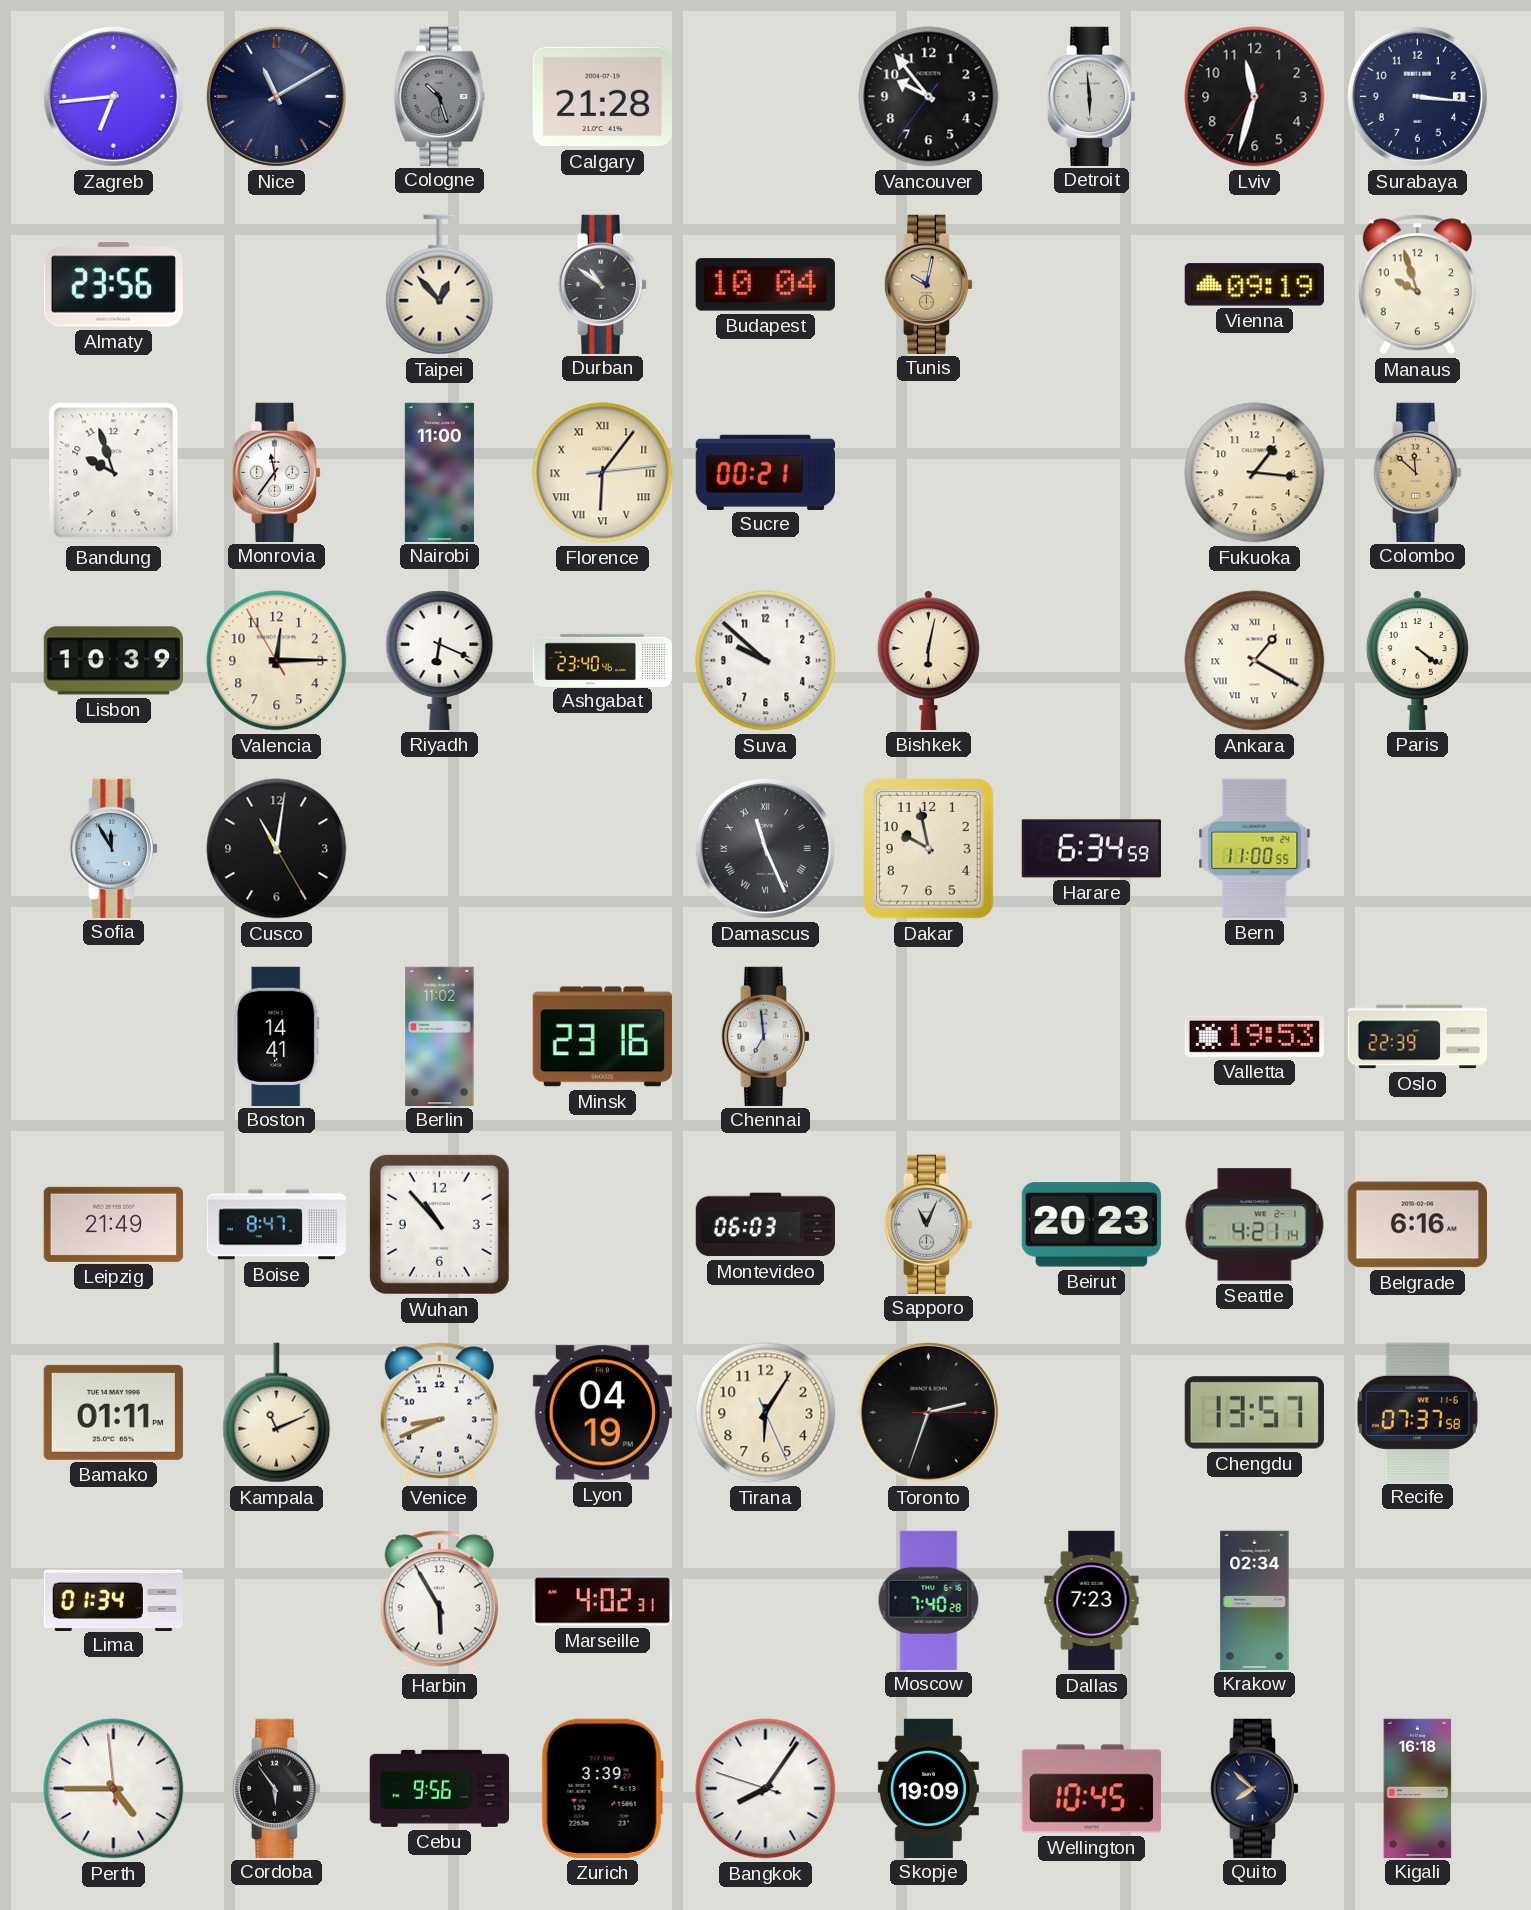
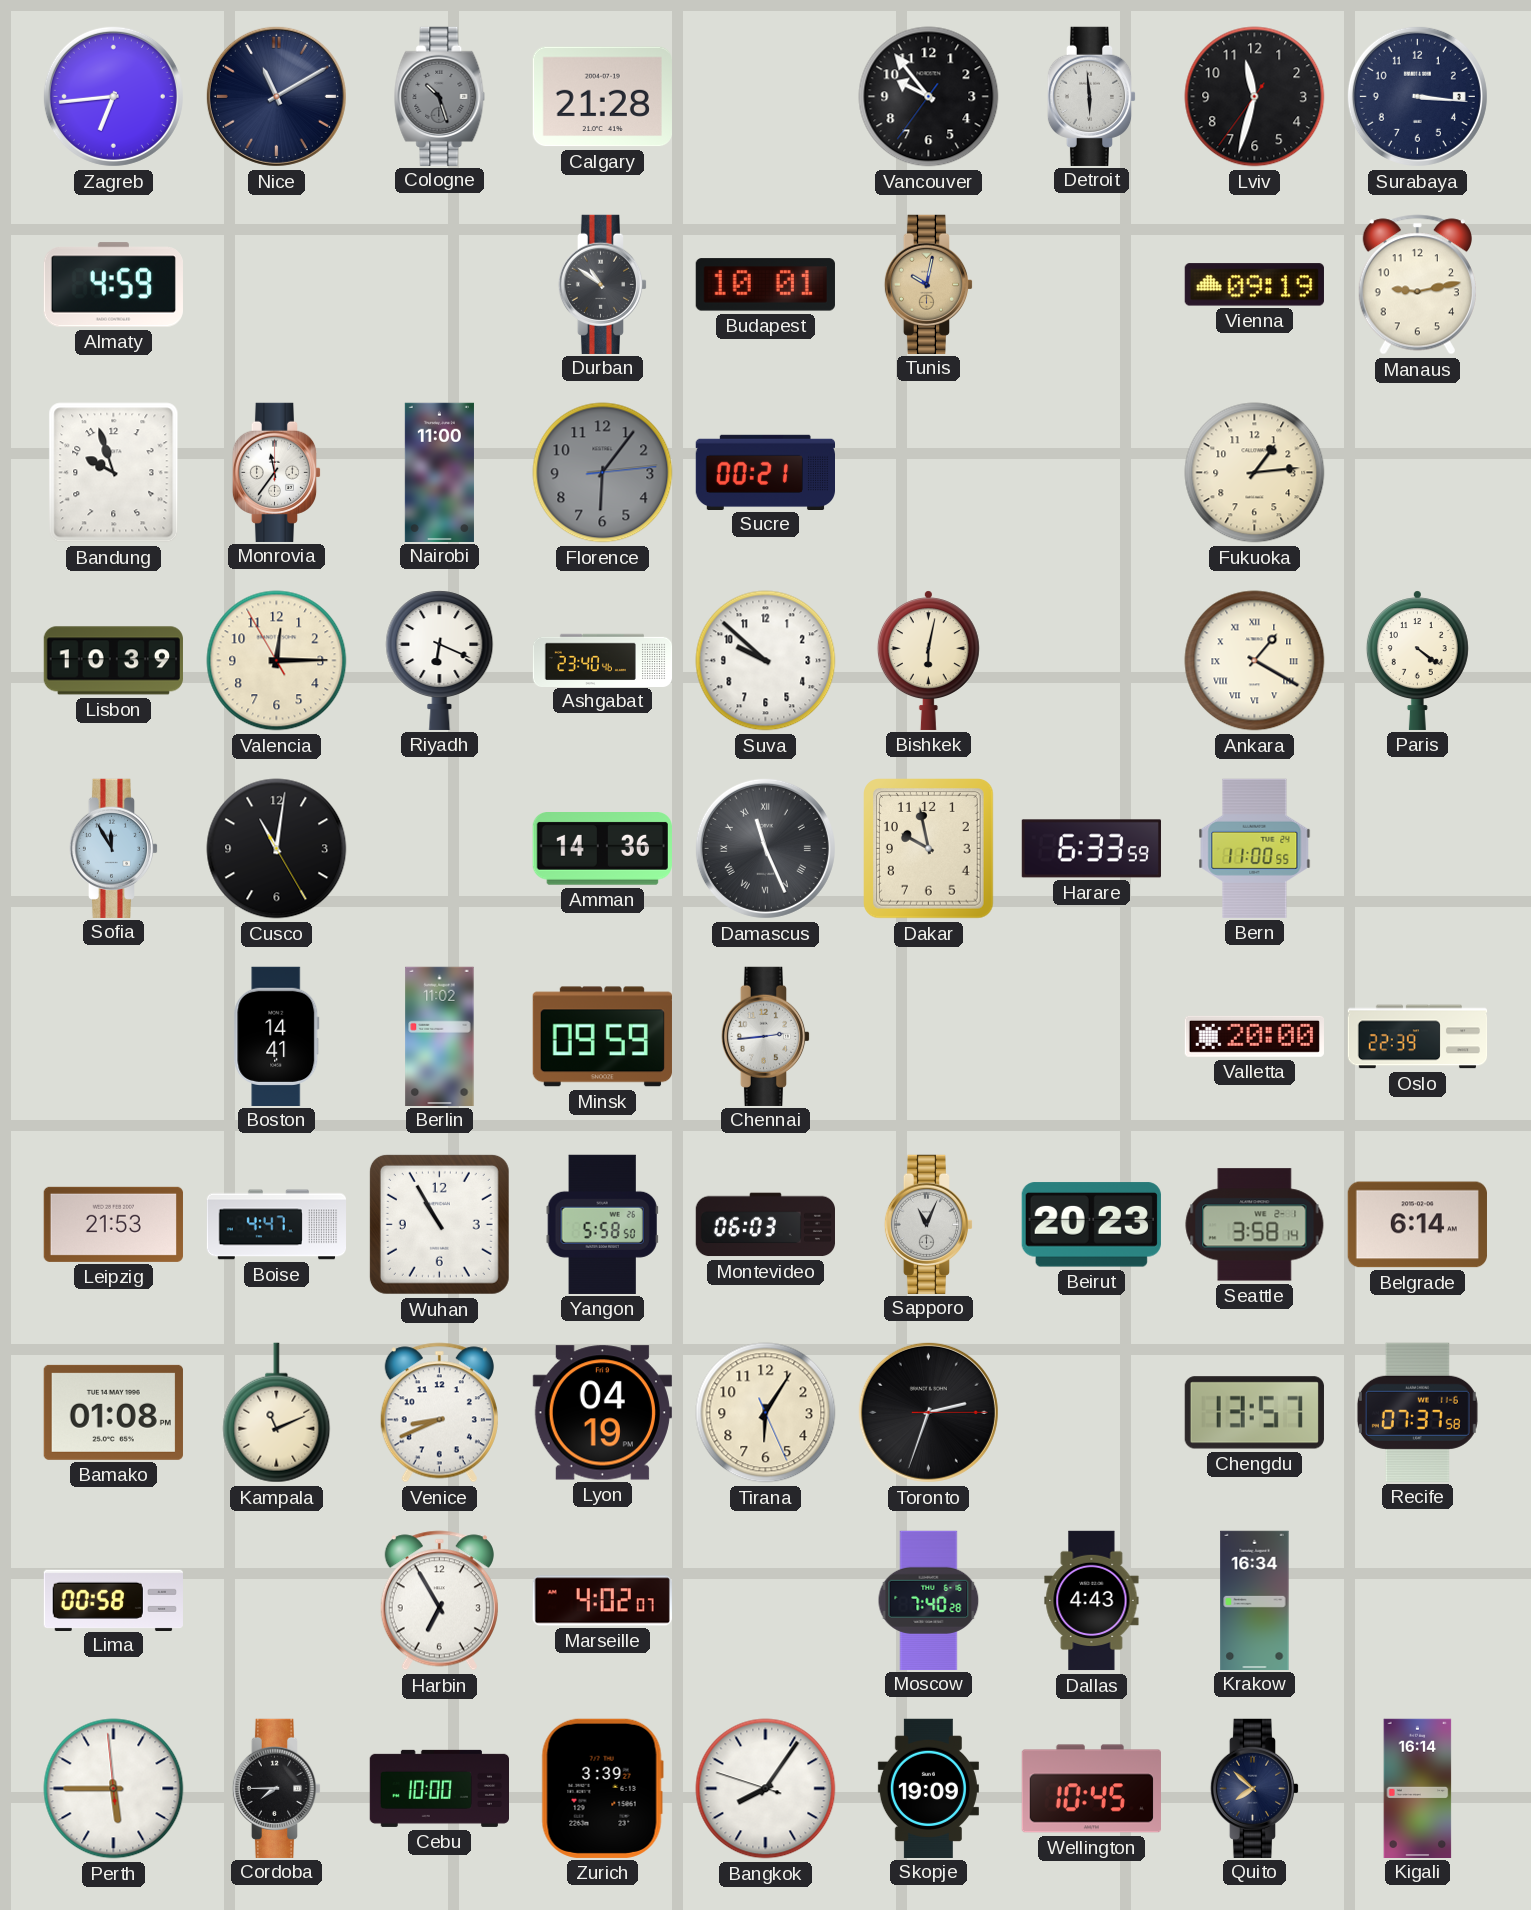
Almaty: 23:56 -> 4:59
Taipei: 12:53 -> none
Budapest: 10:04 -> 10:01
Manaus: 9:57 -> 9:13
Florence dial: cream -> grey
Florence numerals: Roman -> Arabic
Fukuoka: 1:16 -> 1:14
Colombo: 11:52 -> none
Amman: none -> 14:36
Harare: 6:34 -> 6:33
Minsk: 23:16 -> 09:59
Chennai: 6:59 -> 2:44
Valletta: 19:53 -> 20:00
Leipzig: 21:49 -> 21:53
Boise: 8:47 -> 4:47
Wuhan: 10:53 -> 10:55
Yangon: none -> 5:58
Seattle: 4:21 -> 3:58
Belgrade: 6:16 -> 6:14
Bamako: 01:11 -> 01:08
Lima: 01:34 -> 00:58
Harbin: 5:55 -> 6:55
Marseille: 4:02:31 -> 4:02:07
Dallas: 7:23 -> 4:43
Krakow: 02:34 -> 16:34
Perth: 4:44 -> 5:44
Cordoba: 5:54 -> 7:45
Cebu: 9:56 -> 10:00
Kigali: 16:18 -> 16:14
